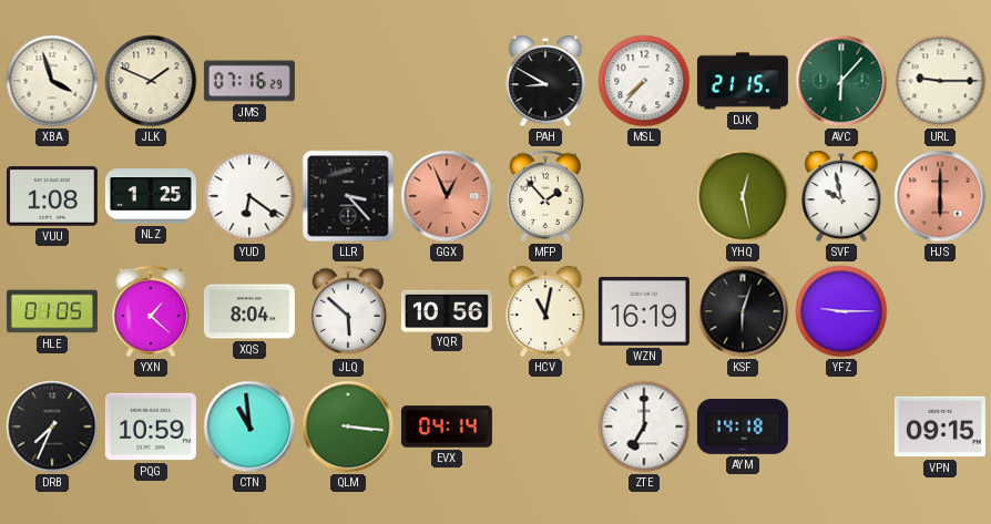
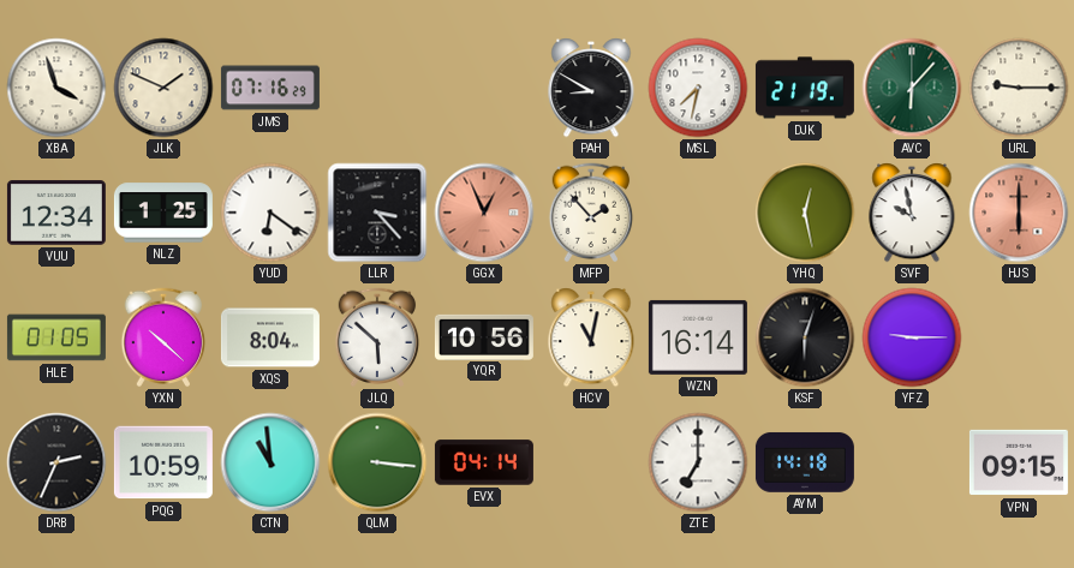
MSL: 7:37 -> 7:32
DJK: 21:15 -> 21:19
VUU: 1:08 -> 12:34
YXN: 1:22 -> 10:22
WZN: 16:19 -> 16:14
DRB: 7:34 -> 2:34
